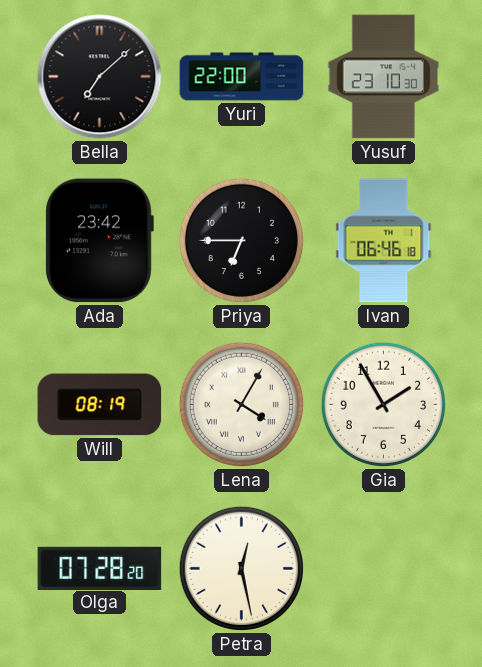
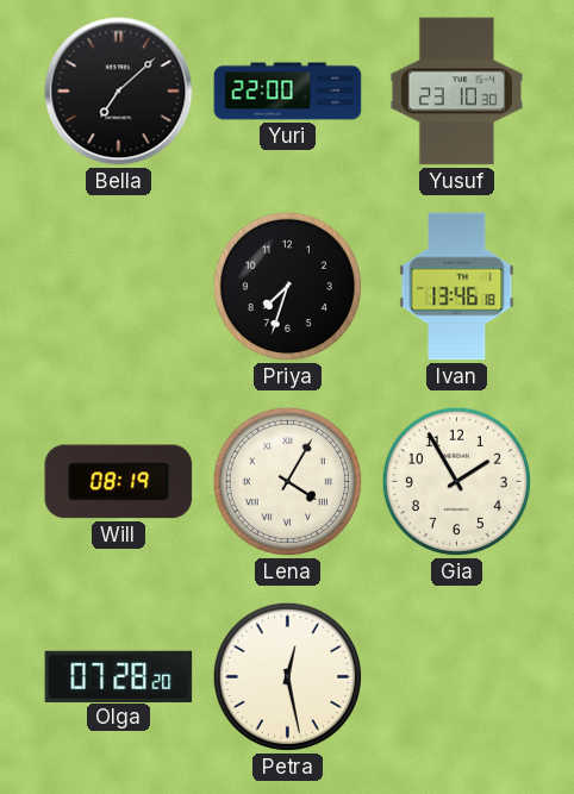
Ada: 23:42 -> none
Priya: 6:45 -> 7:33
Ivan: 06:46 -> 13:46
